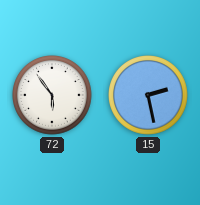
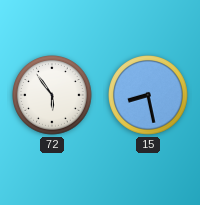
15: 2:28 -> 8:28
